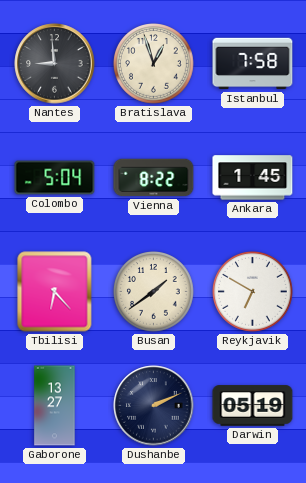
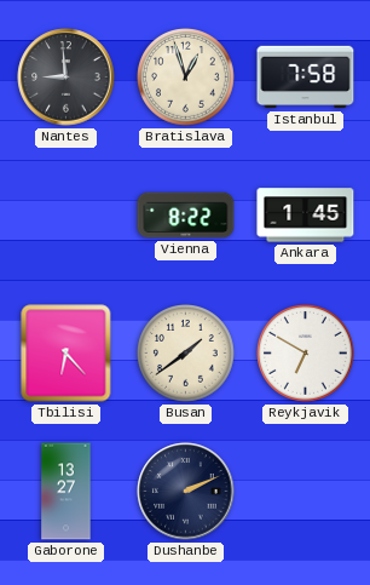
Colombo: 5:04 -> none
Darwin: 05:19 -> none
